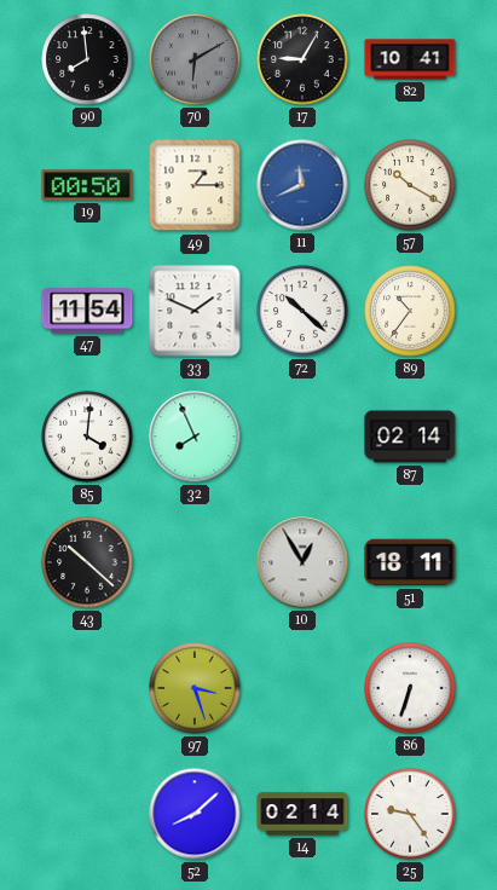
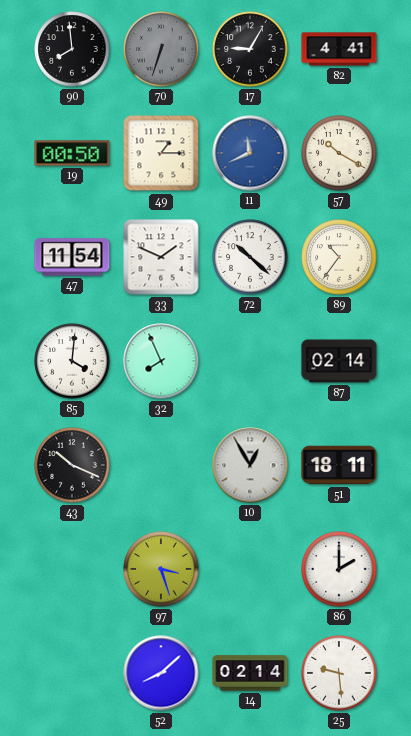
70: 6:10 -> 6:33
82: 10:41 -> 4:41
43: 10:22 -> 10:19
86: 6:33 -> 2:00
25: 9:24 -> 9:29
